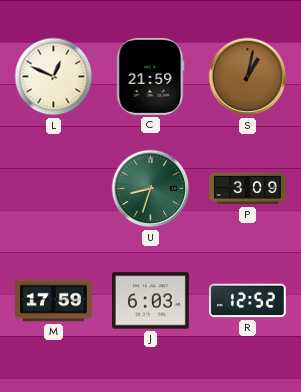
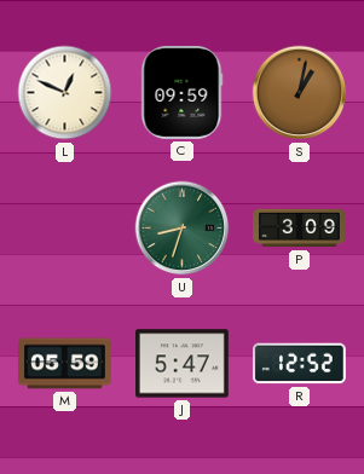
C: 21:59 -> 09:59
M: 17:59 -> 05:59
J: 6:03 -> 5:47
